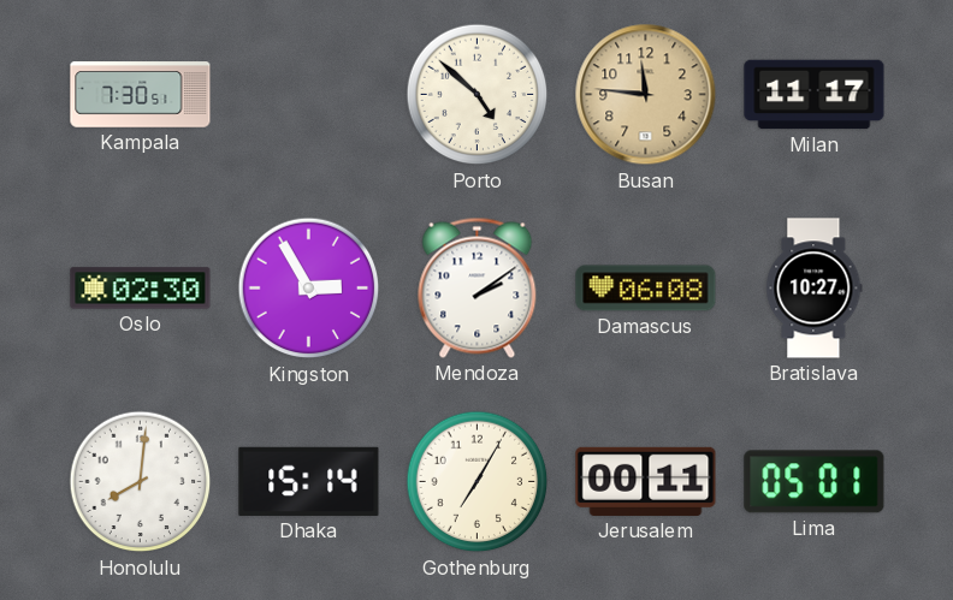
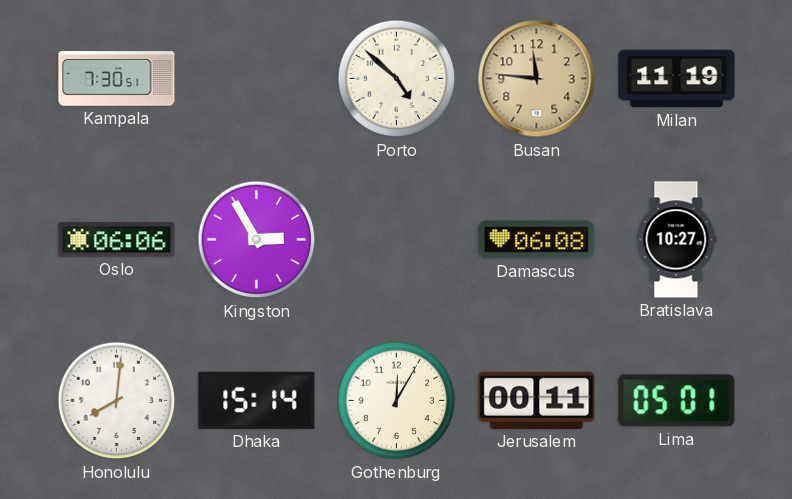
Milan: 11:17 -> 11:19
Oslo: 02:30 -> 06:06
Mendoza: 2:09 -> none
Gothenburg: 7:05 -> 12:05
